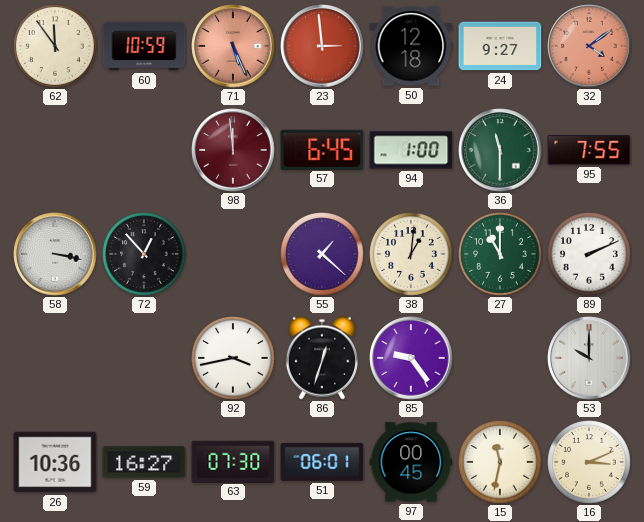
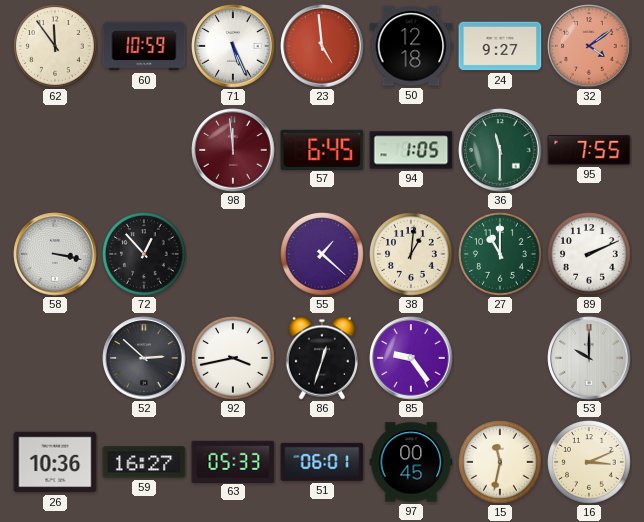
71 dial: salmon -> white
23: 2:59 -> 4:59
94: 1:00 -> 1:05
52: none -> 2:52
63: 07:30 -> 05:33
